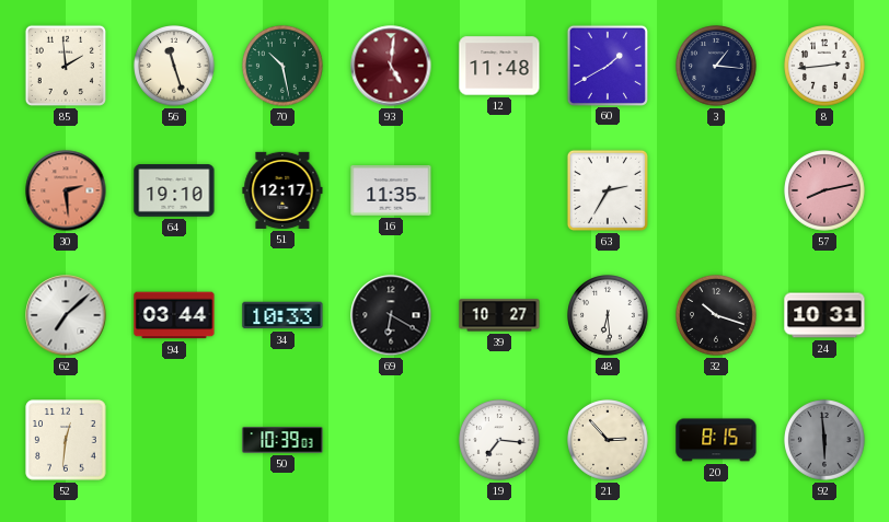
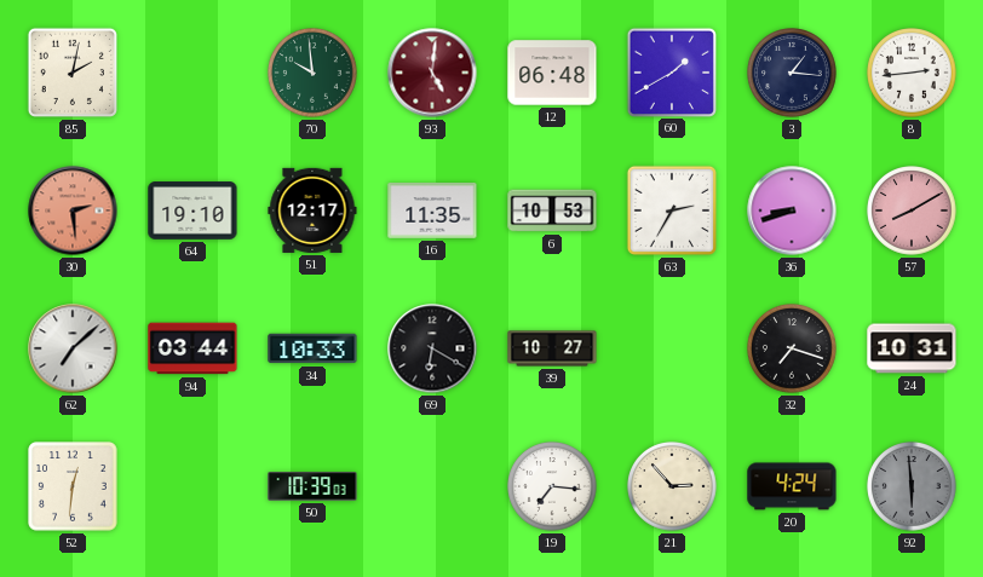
85: 1:59 -> 2:02
56: 11:27 -> none
70: 10:28 -> 9:59
12: 11:48 -> 06:48
6: none -> 10:53
36: none -> 8:42
57: 8:13 -> 8:10
48: 6:29 -> none
32: 10:18 -> 7:18
20: 8:15 -> 4:24
